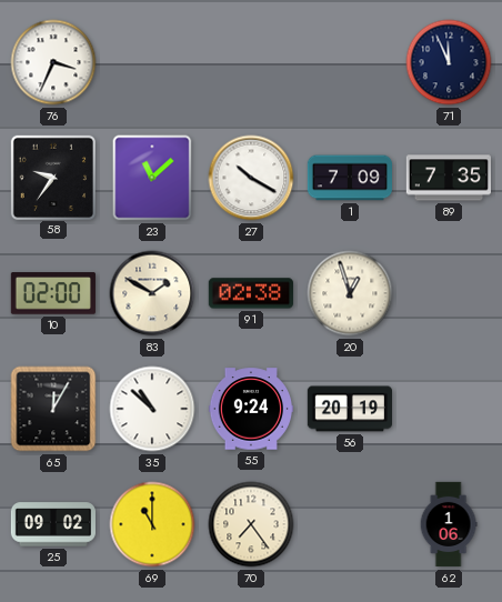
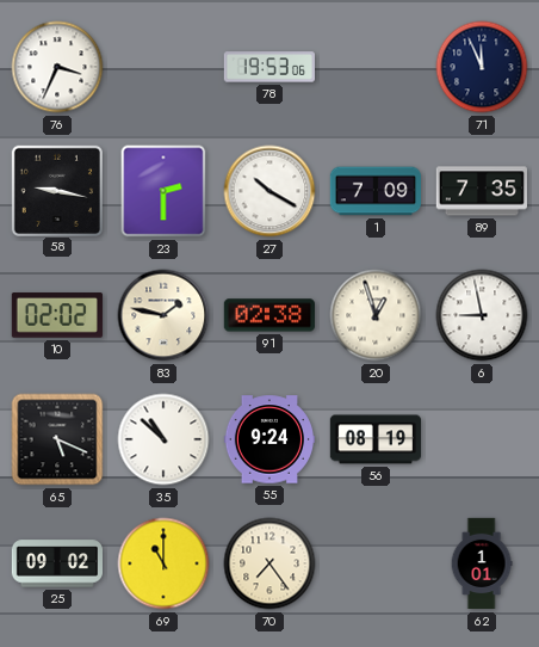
78: none -> 19:53
58: 9:36 -> 9:17
23: 11:08 -> 2:30
10: 02:00 -> 02:02
83: 1:50 -> 1:47
6: none -> 8:58
65: 12:05 -> 5:19
56: 20:19 -> 08:19
62: 1:06 -> 1:01
